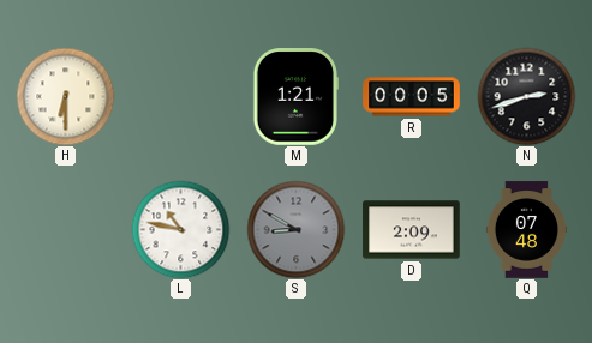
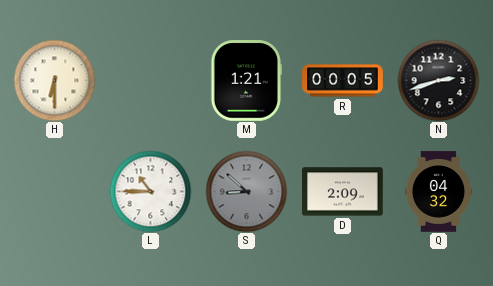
L: 10:47 -> 10:45
S: 8:50 -> 8:52
Q: 07:48 -> 04:32
